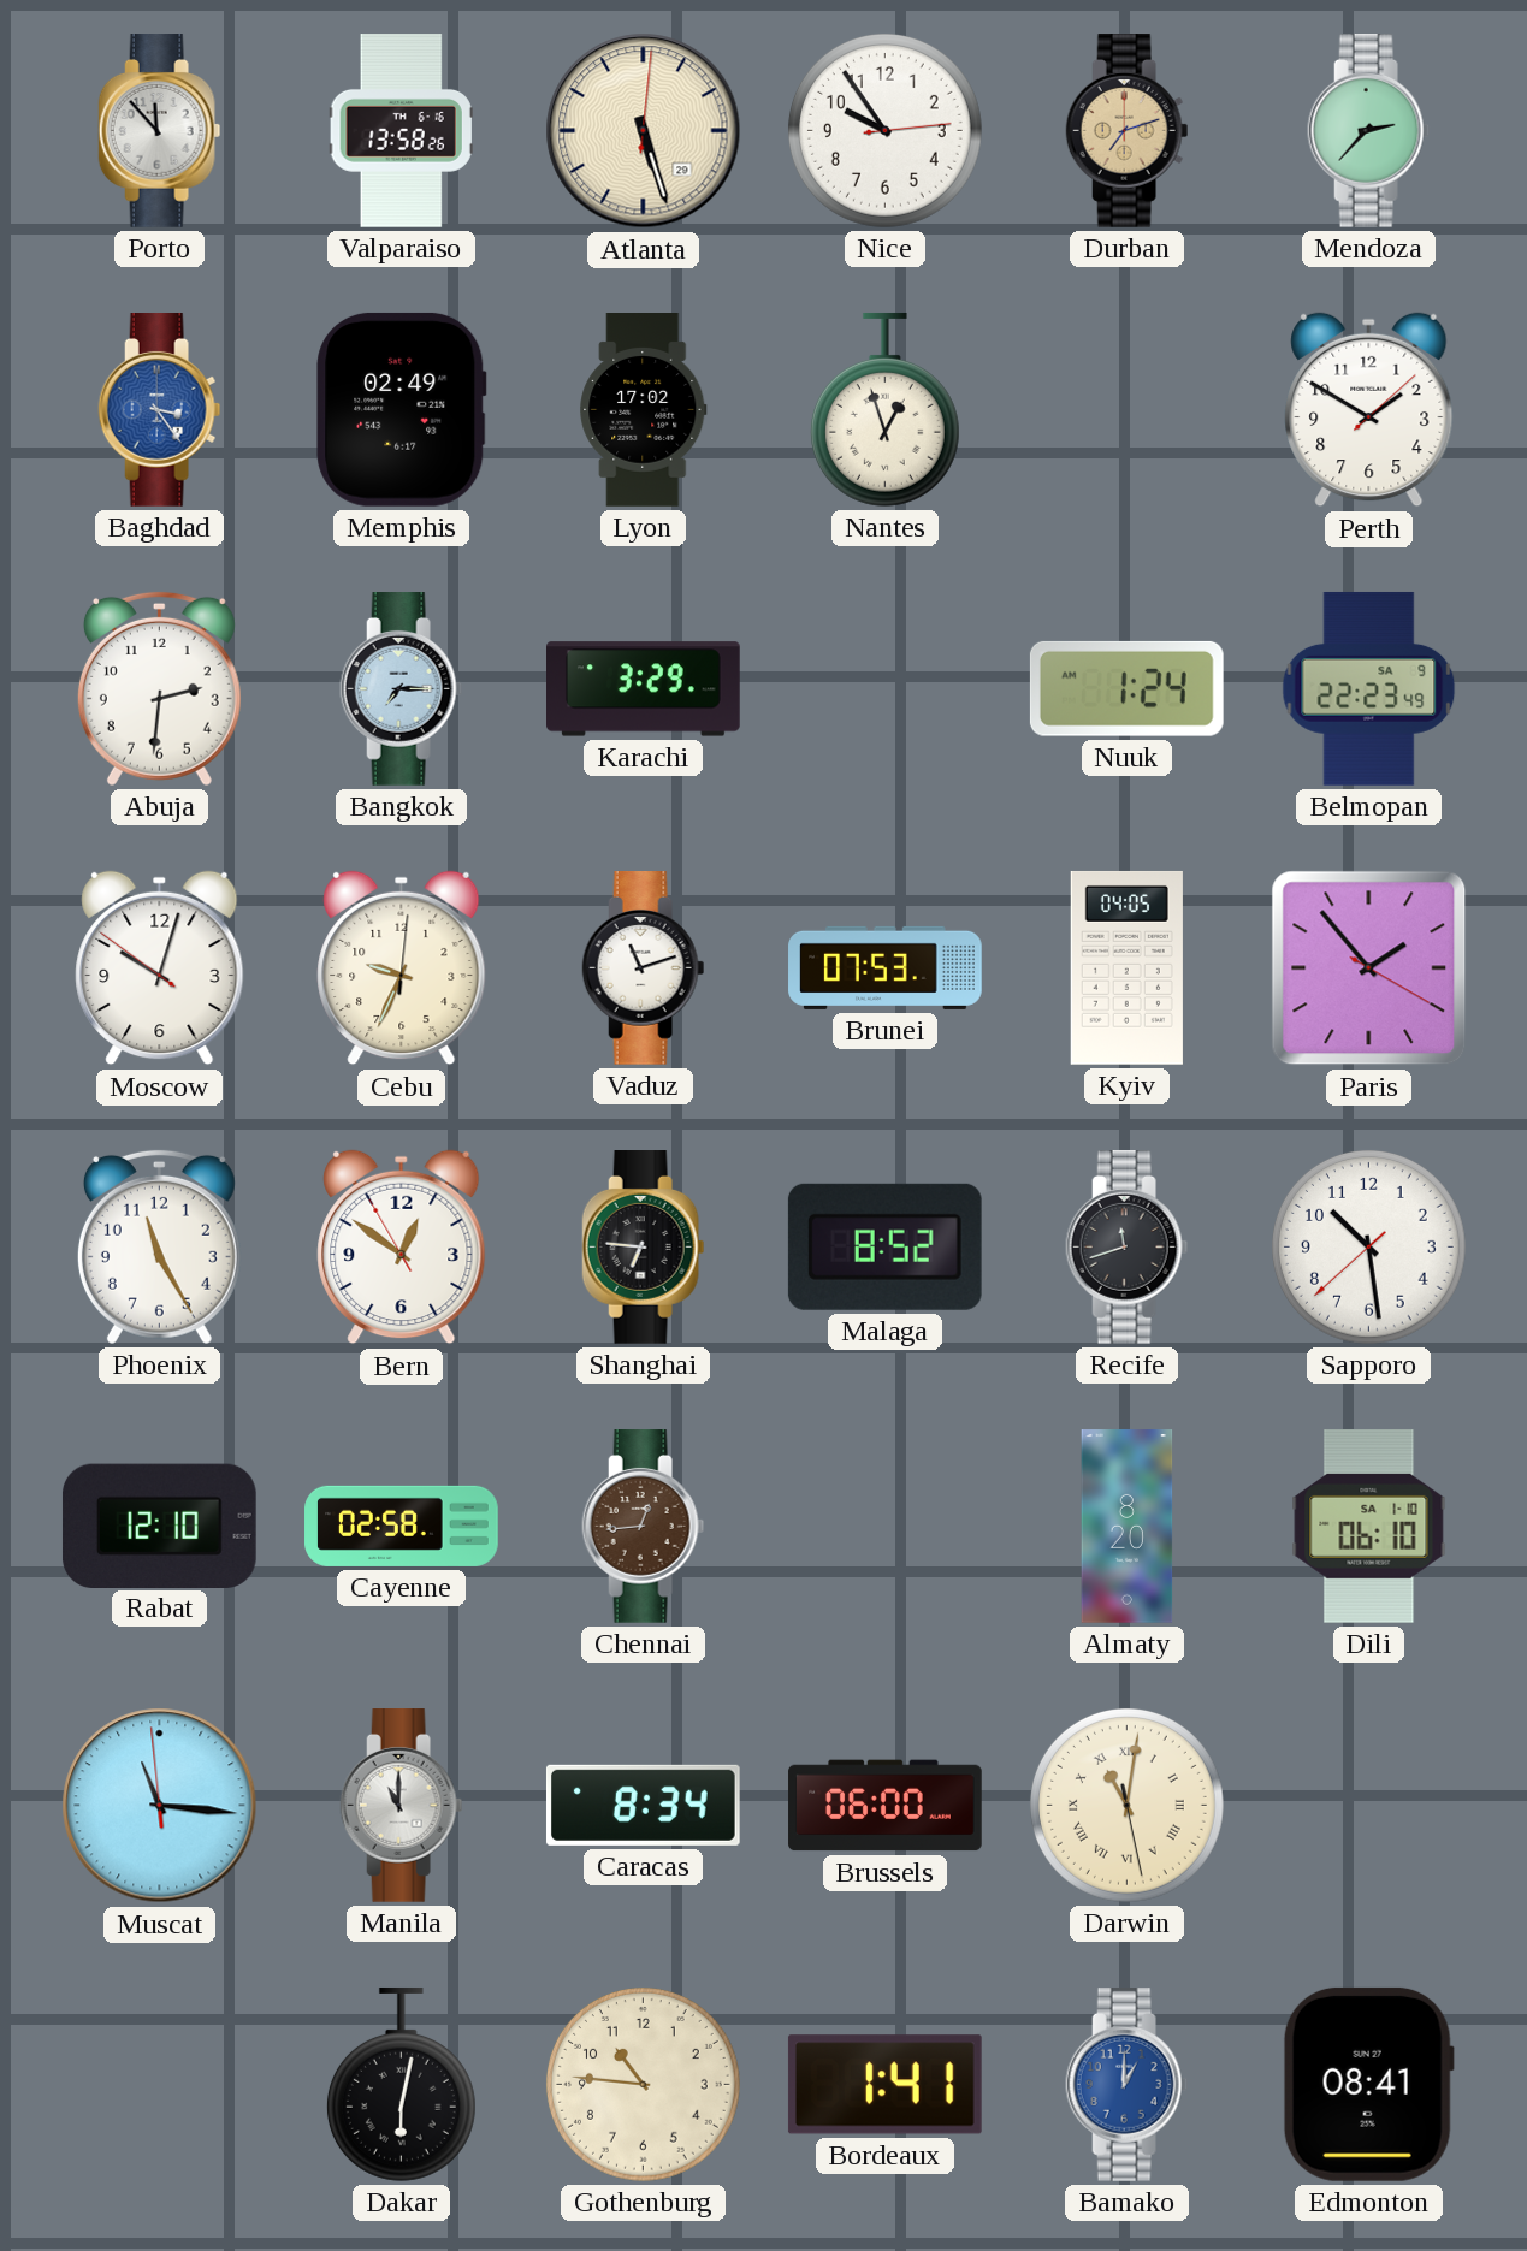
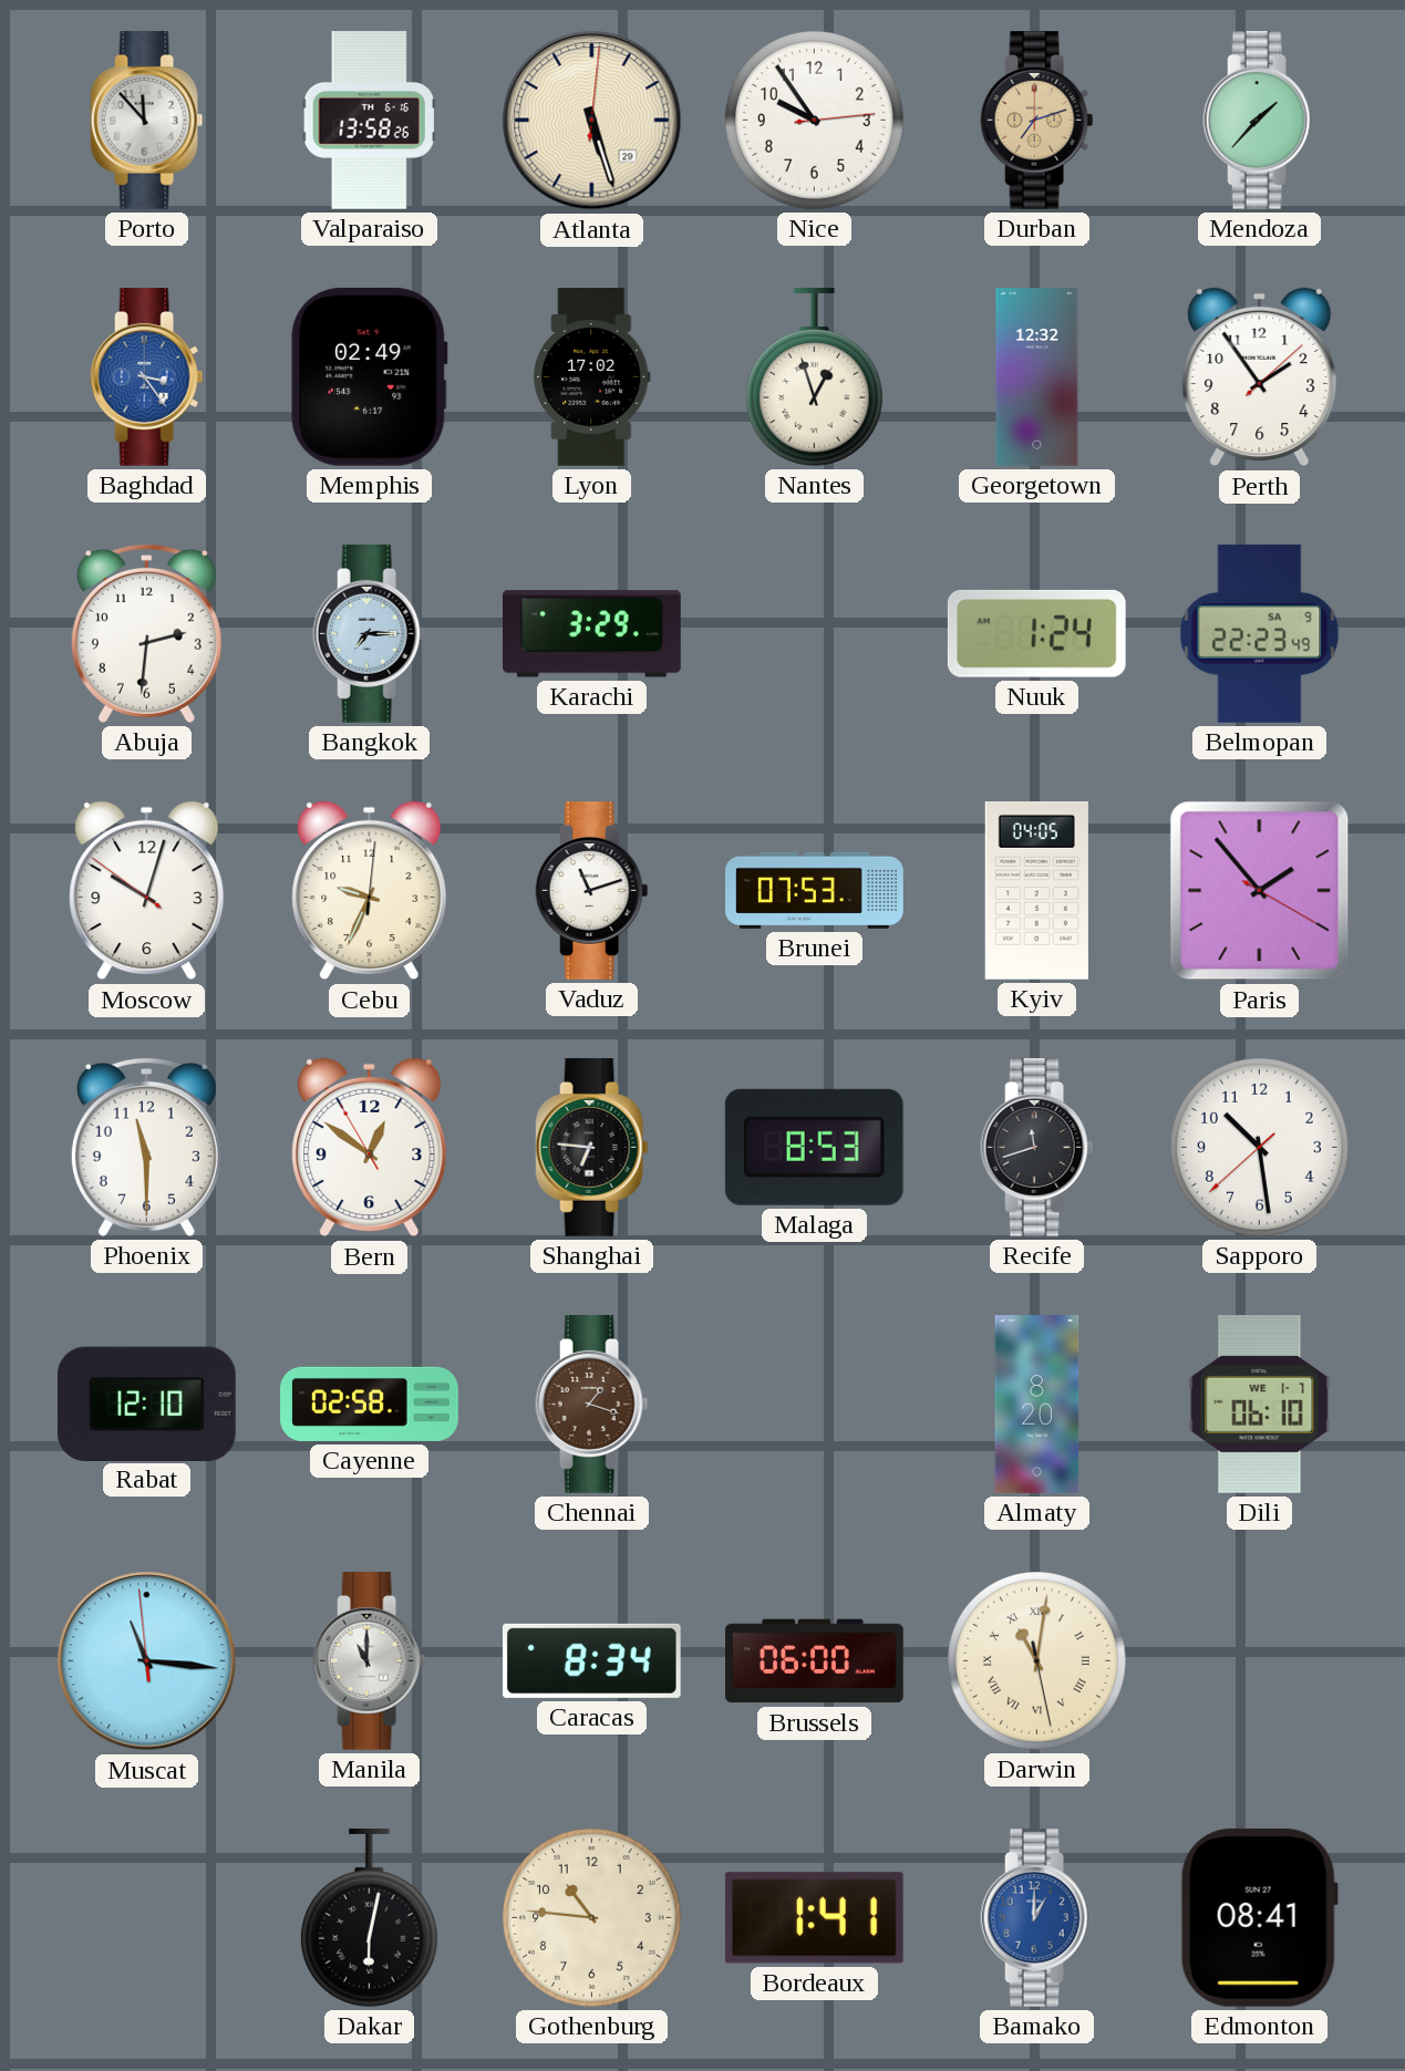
Mendoza: 2:37 -> 1:37
Georgetown: none -> 12:32
Perth: 1:50 -> 1:54
Phoenix: 11:25 -> 11:30
Malaga: 8:52 -> 8:53
Chennai: 12:44 -> 1:18
Dili date: SA 1-10 -> WE 1-7
